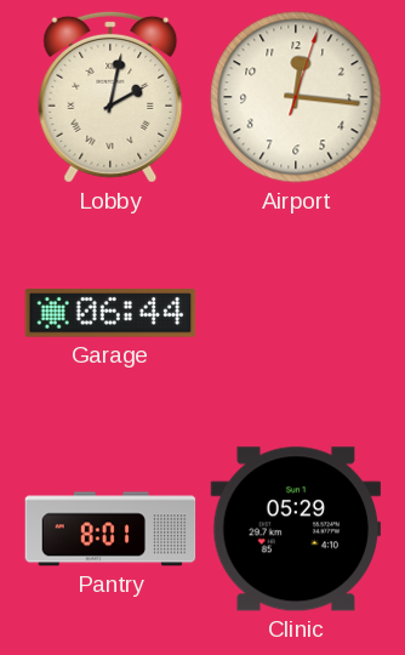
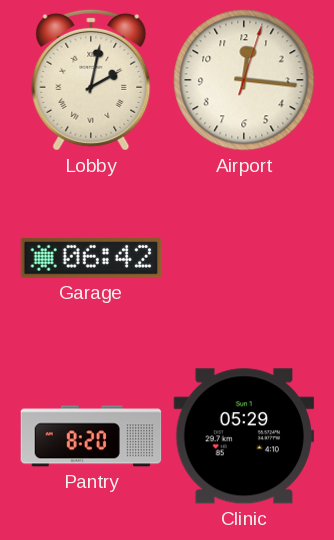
Garage: 06:44 -> 06:42
Pantry: 8:01 -> 8:20
